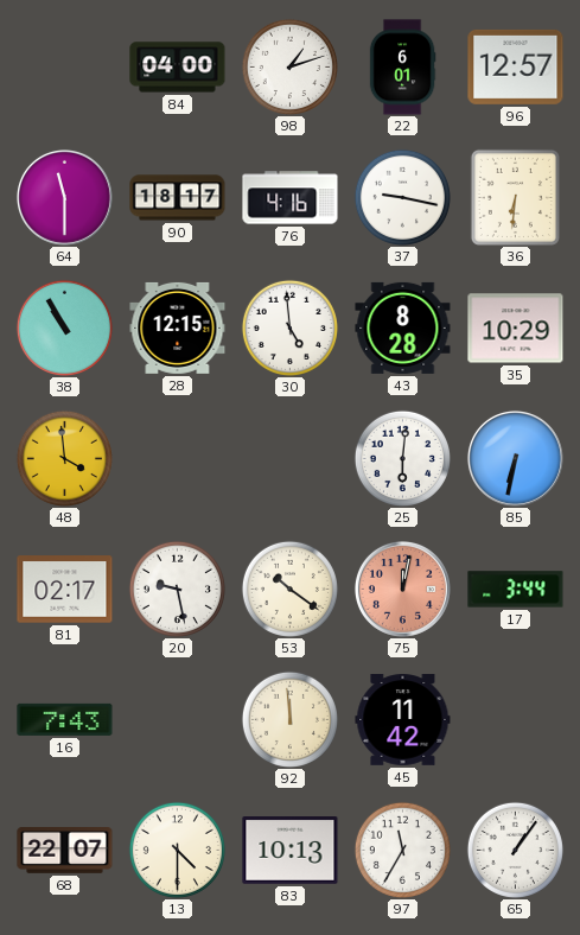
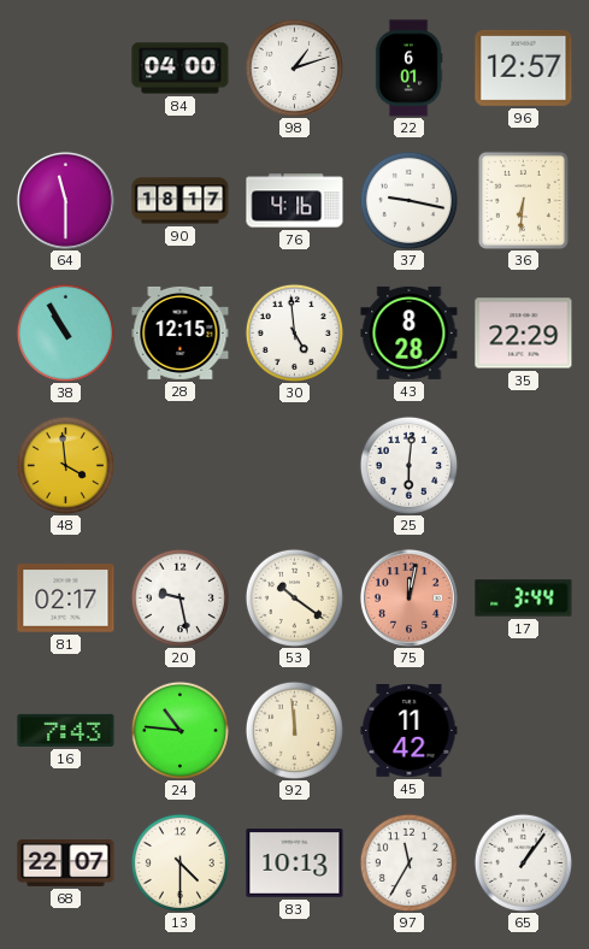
35: 10:29 -> 22:29
85: 6:32 -> none
24: none -> 10:46
